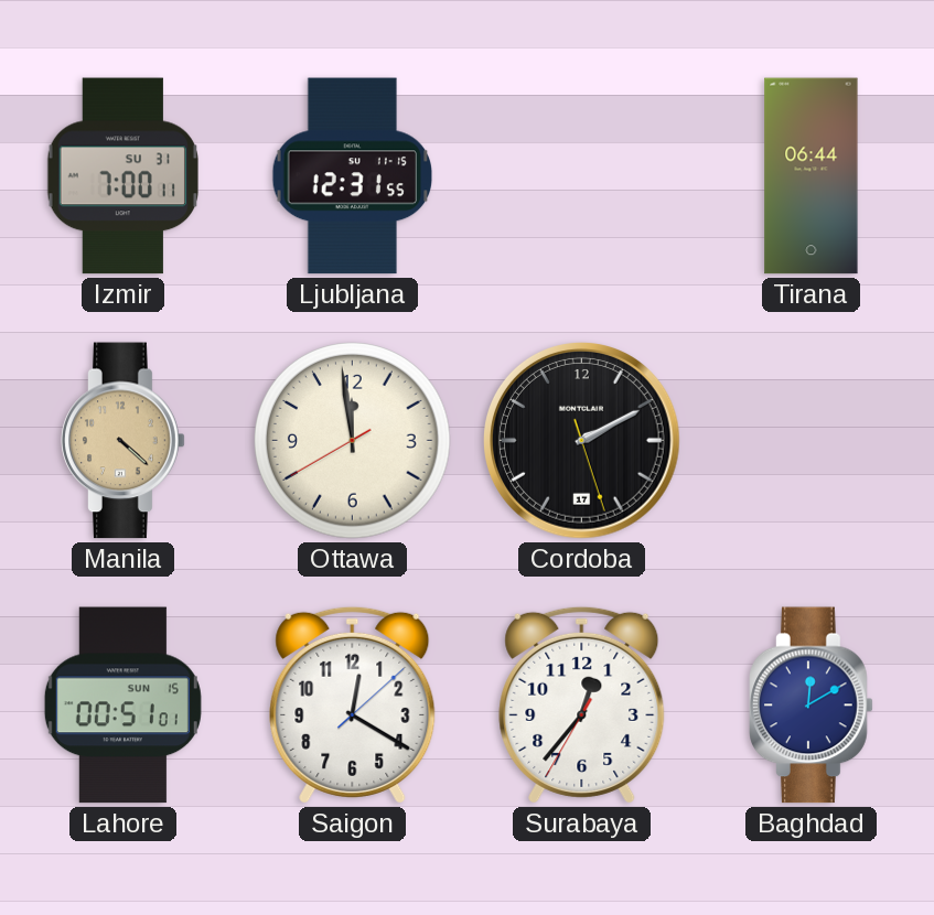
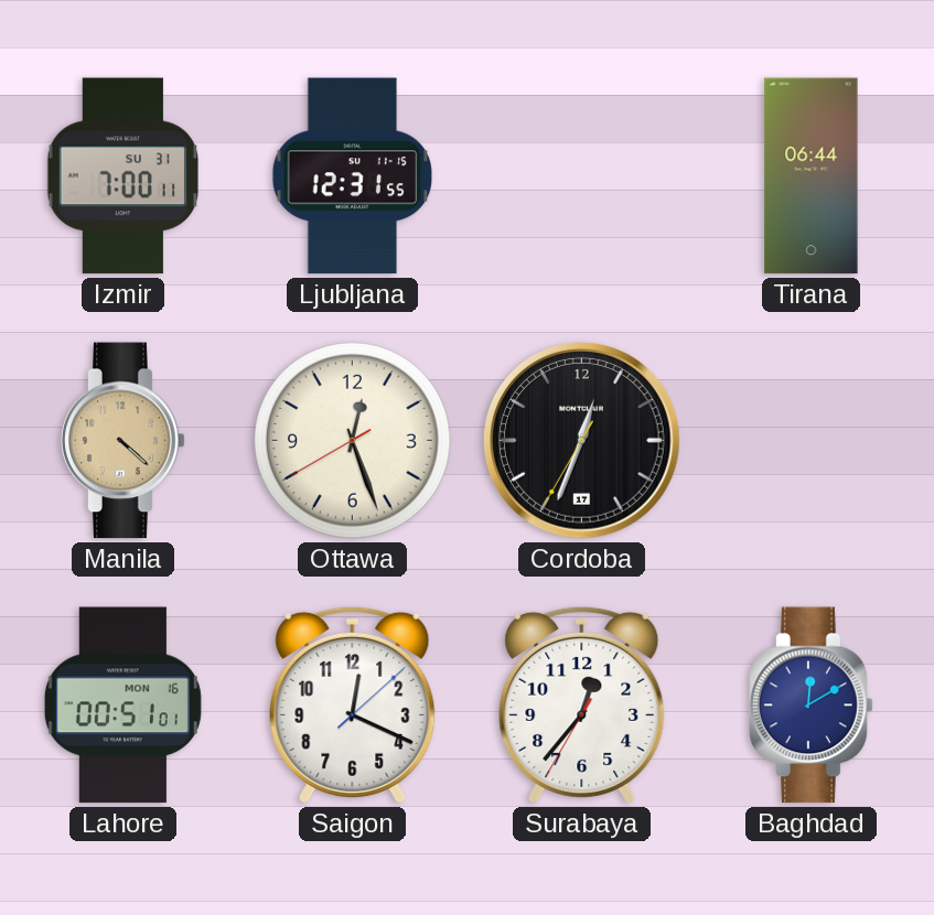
Ottawa: 11:58 -> 12:26
Cordoba: 2:10 -> 12:33
Lahore date: SUN 15 -> MON 16
Saigon: 12:20 -> 12:19
